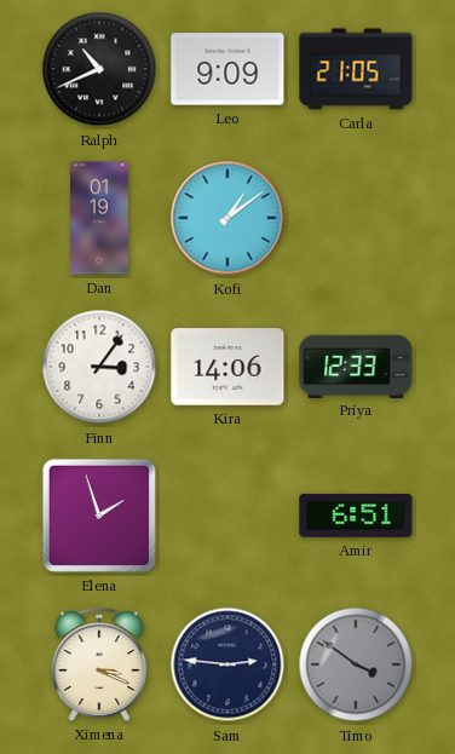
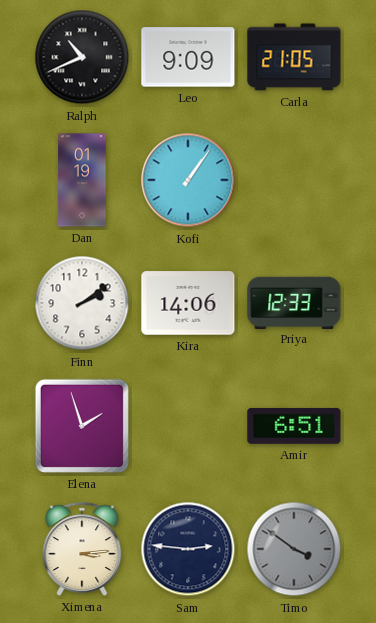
Kofi: 1:09 -> 1:06
Finn: 3:06 -> 2:09
Ximena: 3:19 -> 3:14
